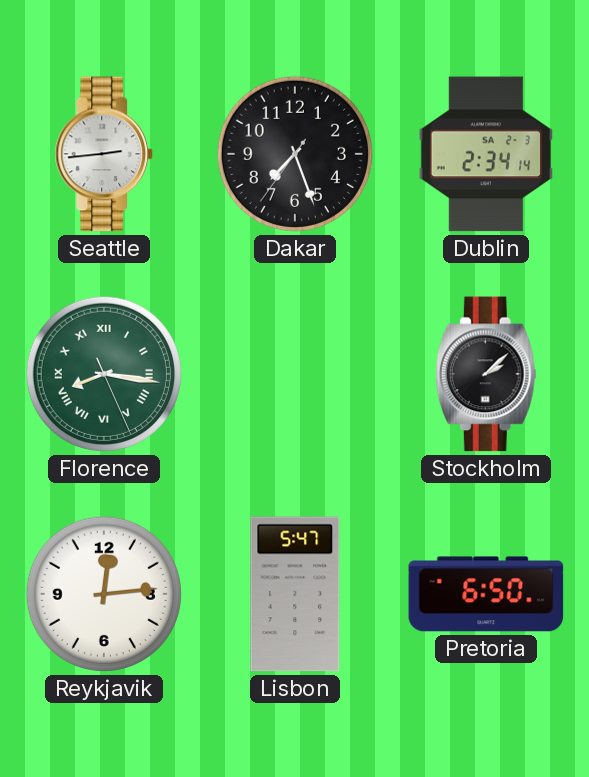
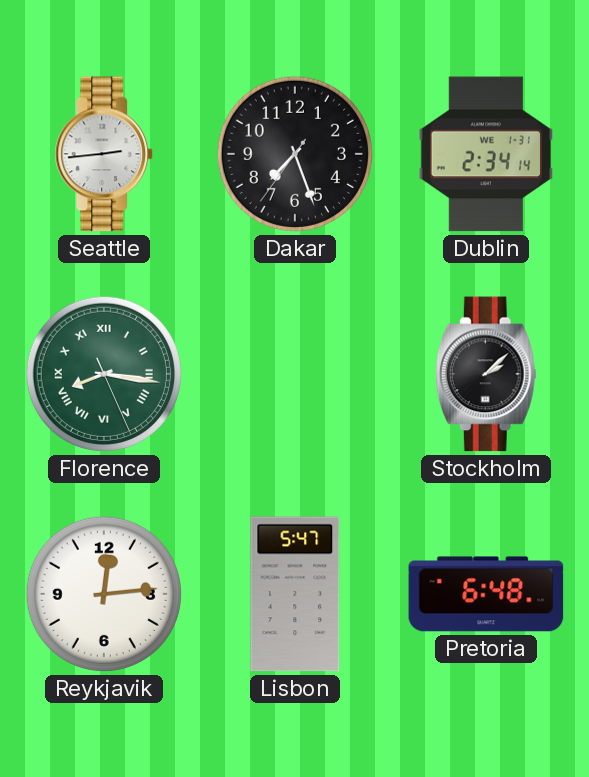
Dublin date: SA 2-3 -> WE 1-31
Pretoria: 6:50 -> 6:48
